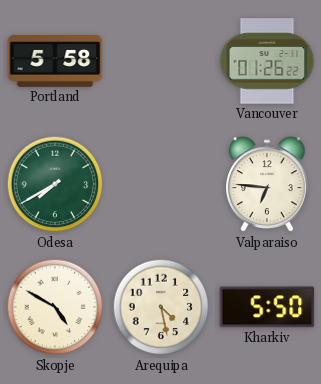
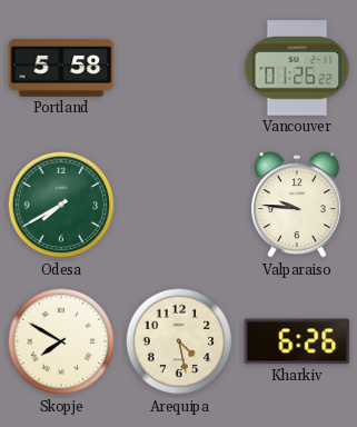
Valparaiso: 6:46 -> 9:46
Skopje: 4:50 -> 7:50
Kharkiv: 5:50 -> 6:26
